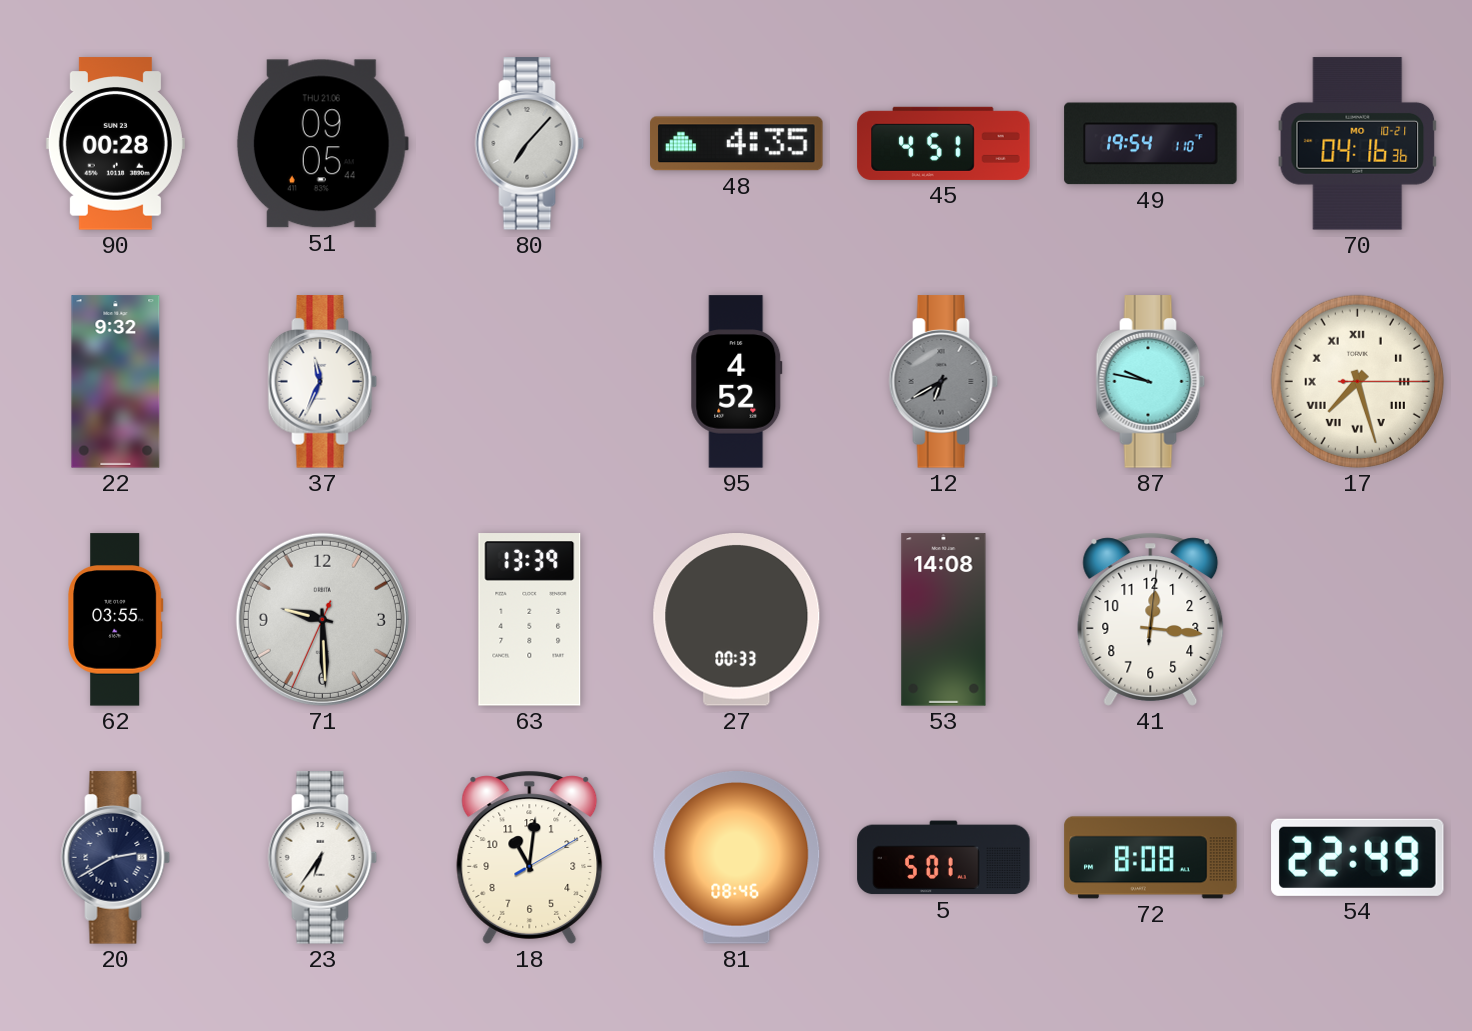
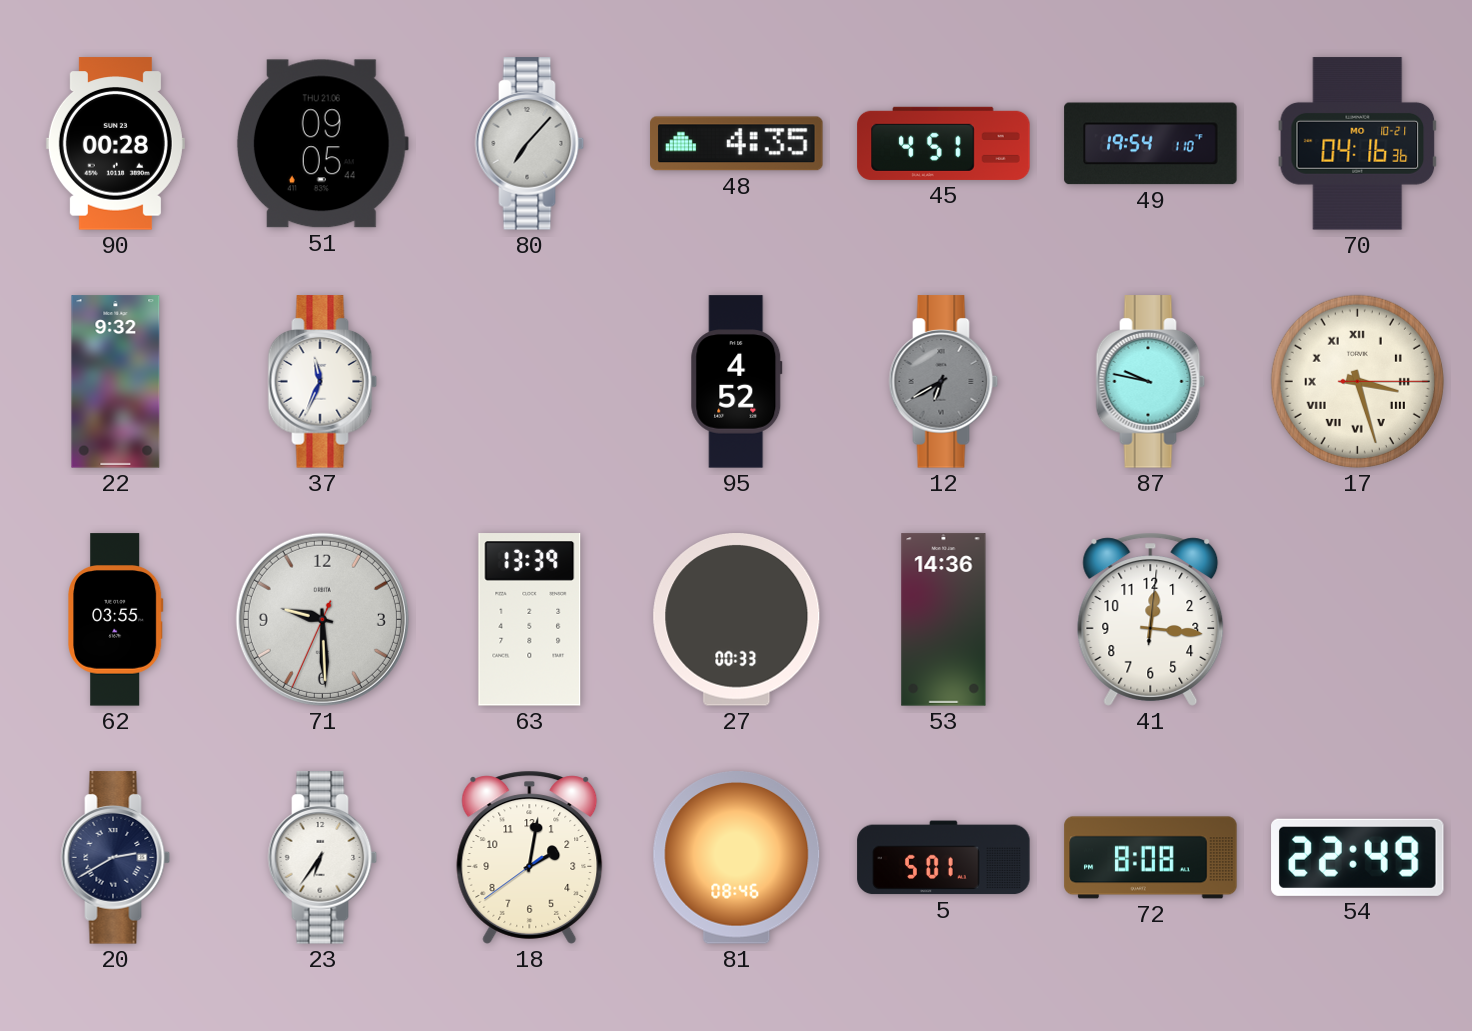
17: 7:27 -> 3:27
53: 14:08 -> 14:36
18: 11:01 -> 2:01
